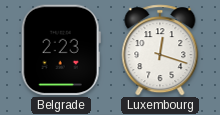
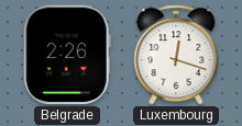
Belgrade: 2:23 -> 2:26
